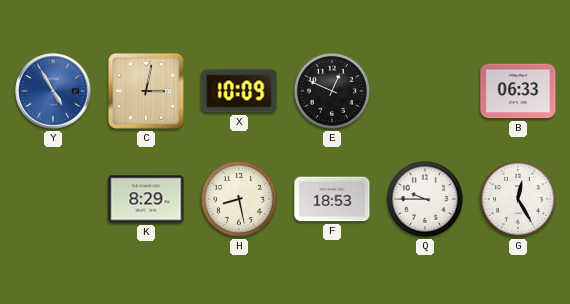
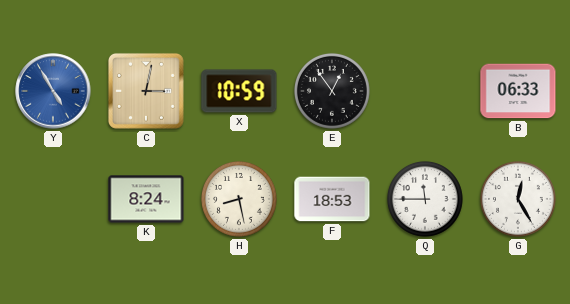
X: 10:09 -> 10:59
E: 12:49 -> 12:54
K: 8:29 -> 8:24
Q: 9:45 -> 11:45
